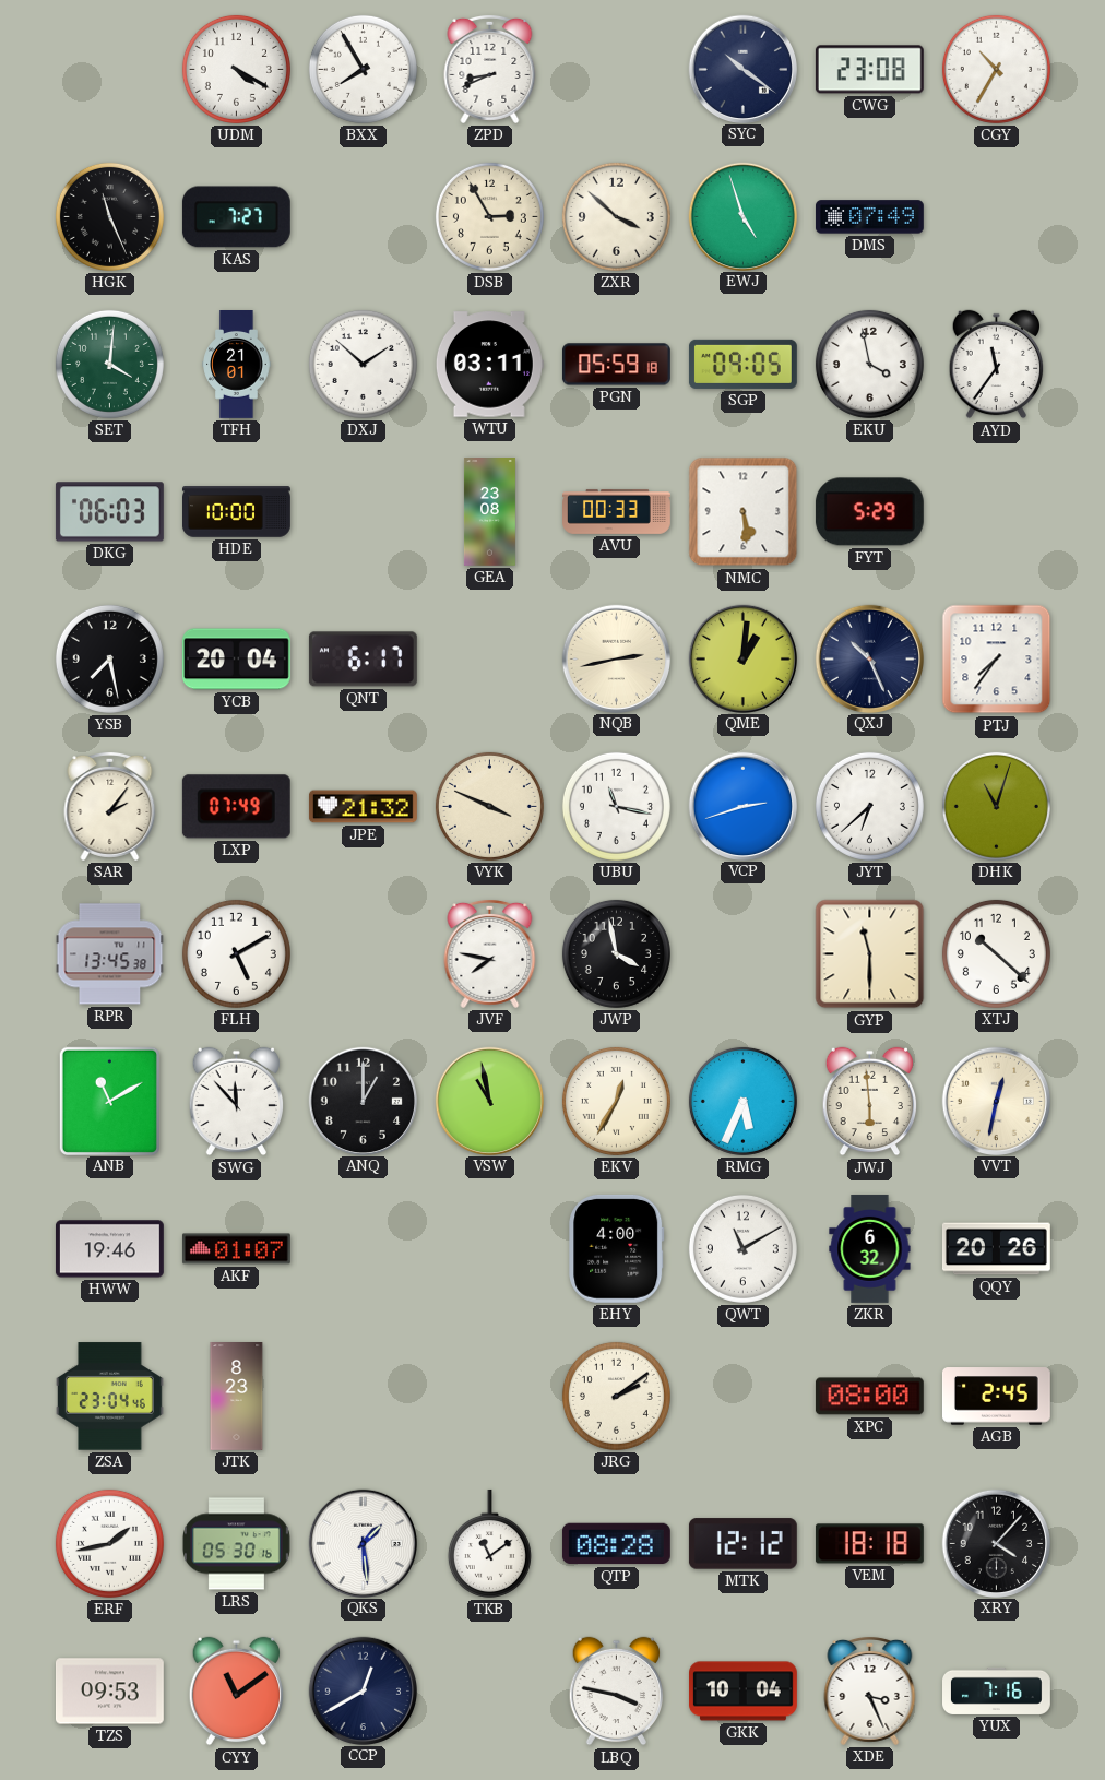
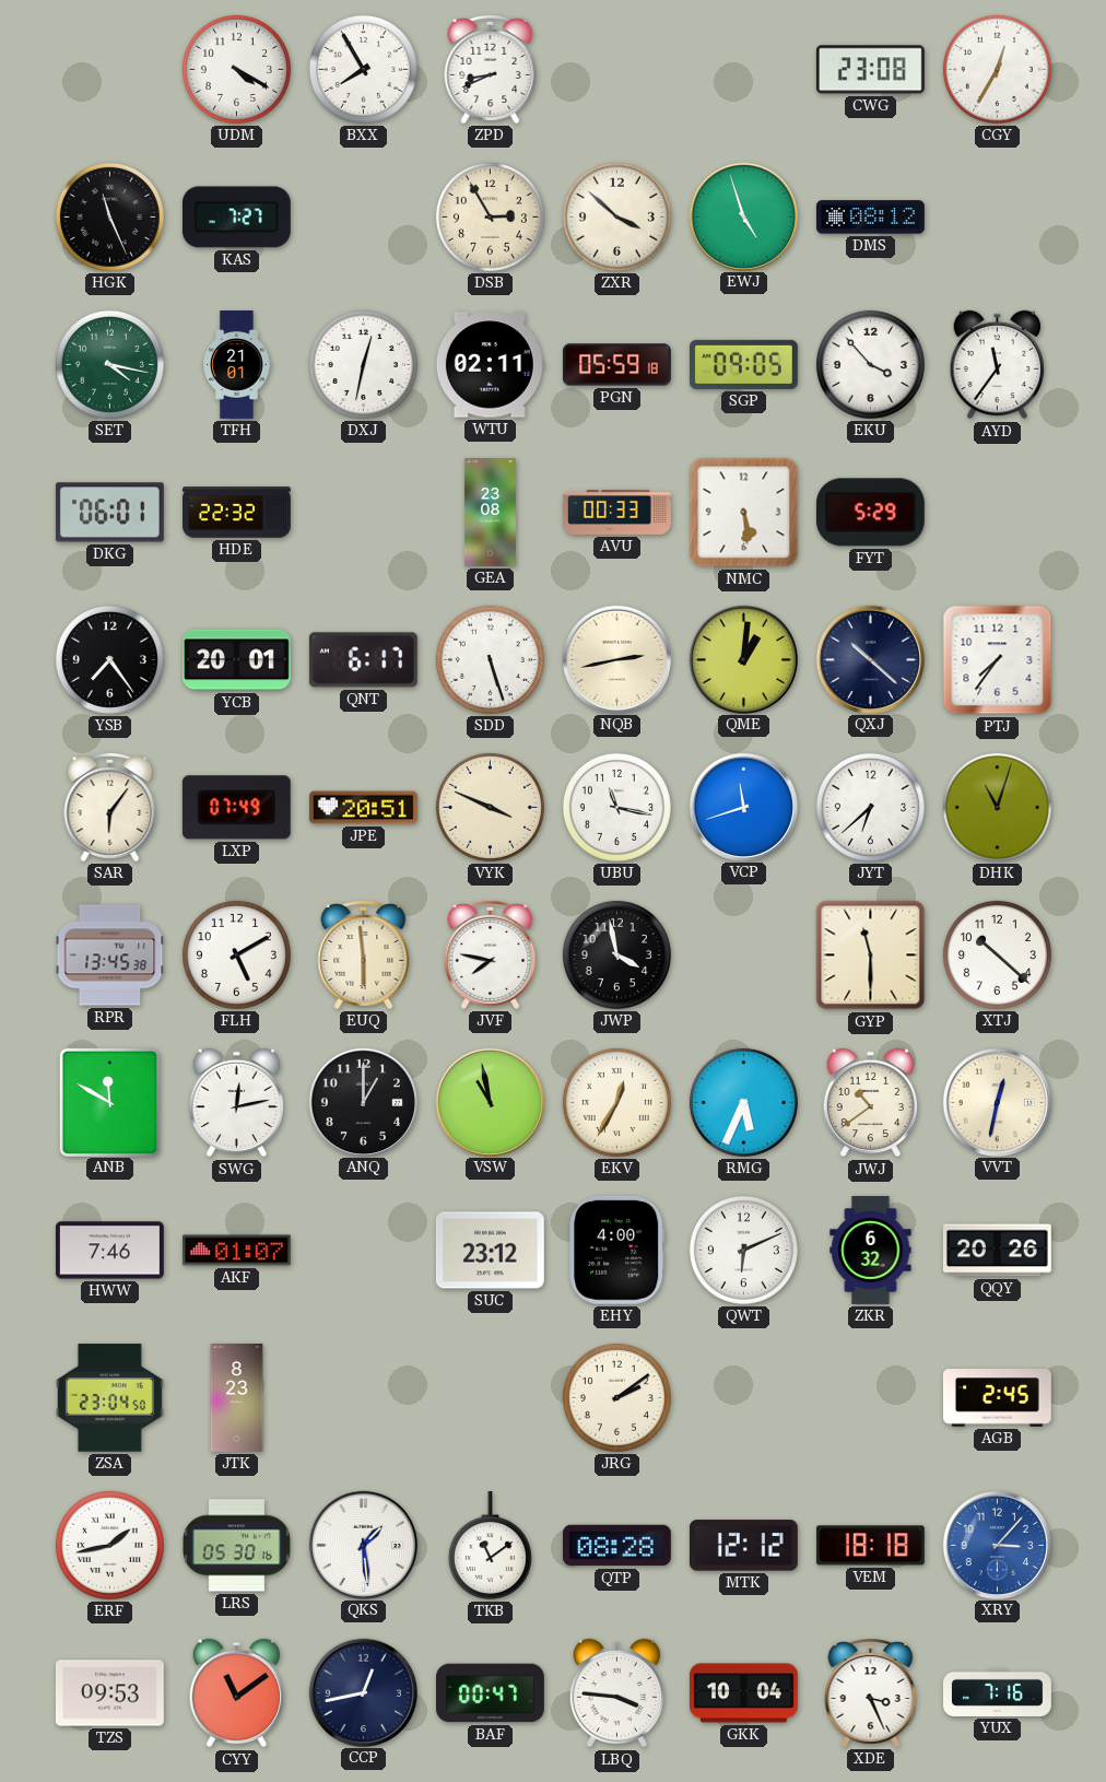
SYC: 10:21 -> none
CGY: 10:35 -> 12:35
DMS: 07:49 -> 08:12
SET: 4:01 -> 4:17
DXJ: 1:52 -> 12:32
WTU: 03:11 -> 02:11
EKU: 3:58 -> 3:53
DKG: 06:03 -> 06:01
HDE: 10:00 -> 22:32
YSB: 7:28 -> 7:24
YCB: 20:04 -> 20:01
SDD: none -> 5:27
QXJ: 10:26 -> 10:22
SAR: 2:06 -> 6:06
JPE: 21:32 -> 20:51
VCP: 2:42 -> 11:42
EUQ: none -> 5:59
ANB: 11:10 -> 11:50
SWG: 11:53 -> 12:13
JWJ: 5:59 -> 10:39
HWW: 19:46 -> 7:46
SUC: none -> 23:12
QWT: 11:10 -> 6:11
ZSA: 23:04:46 -> 23:04:50
XPC: 08:00 -> none
XRY: 4:07 -> 3:07
XRY dial: black -> blue
CCP: 12:40 -> 12:43
BAF: none -> 00:47
LBQ: 3:47 -> 3:46
